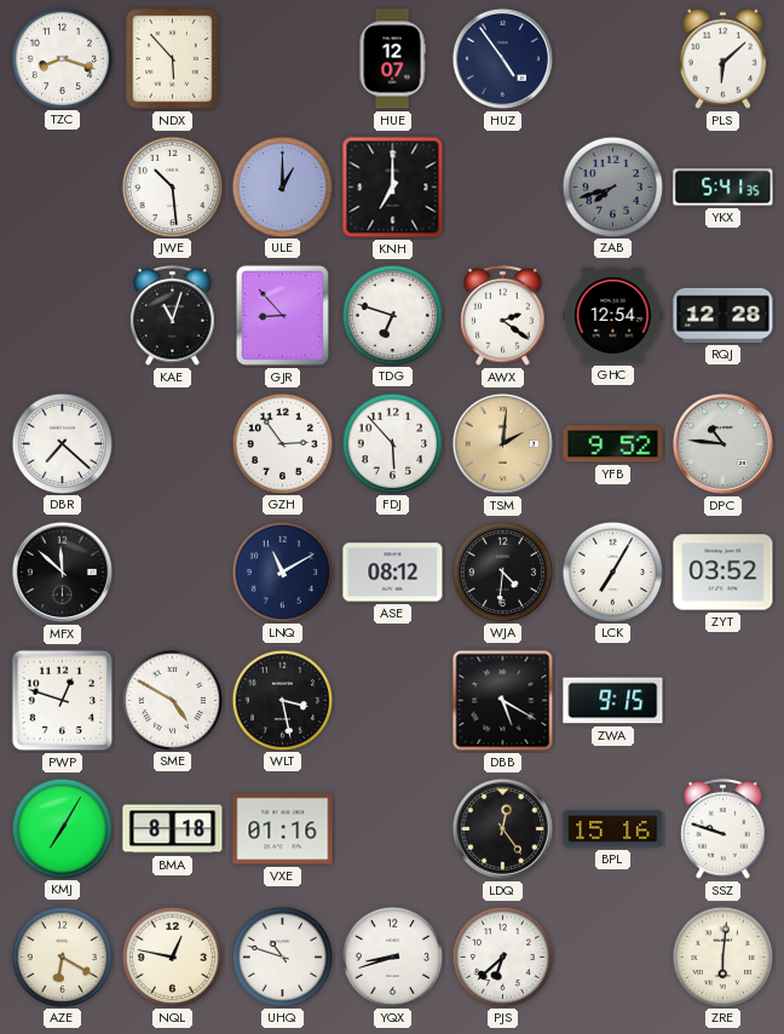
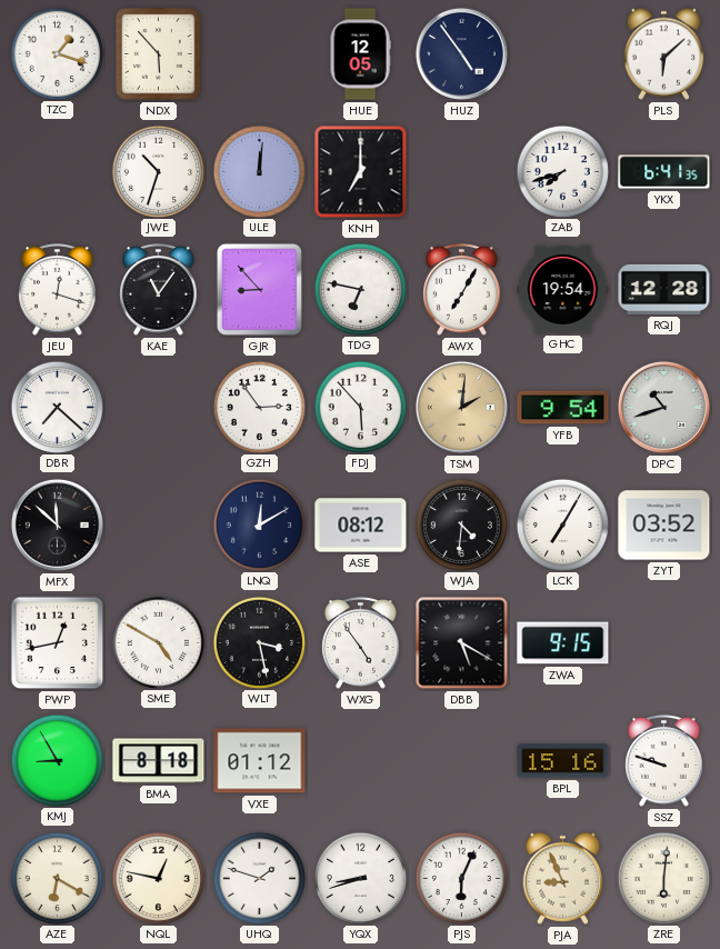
TZC: 8:18 -> 1:18
HUE: 12:07 -> 12:05
JWE: 10:29 -> 10:33
ULE: 1:00 -> 12:01
ZAB dial: grey -> white
YKX: 5:41 -> 6:41
JEU: none -> 12:18
KAE: 11:03 -> 11:06
TDG: 6:48 -> 6:47
AWX: 2:21 -> 7:05
GHC: 12:54 -> 19:54
YFB: 9:52 -> 9:54
DPC: 10:46 -> 10:42
LNQ: 11:10 -> 12:10
PWP: 12:48 -> 12:43
WXG: none -> 4:54
KMJ: 7:05 -> 8:55
VXE: 01:16 -> 01:12
LDQ: 12:24 -> none
UHQ: 10:48 -> 1:48
PJS: 6:38 -> 6:04
PJA: none -> 8:56
